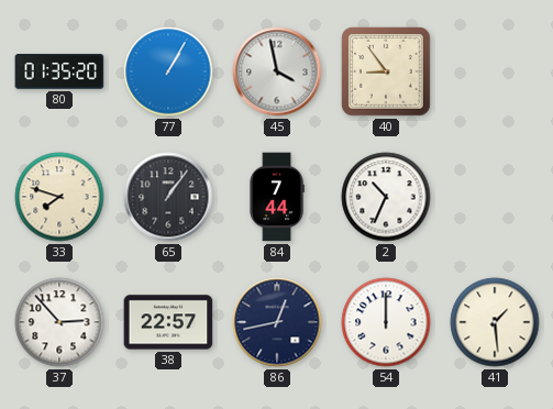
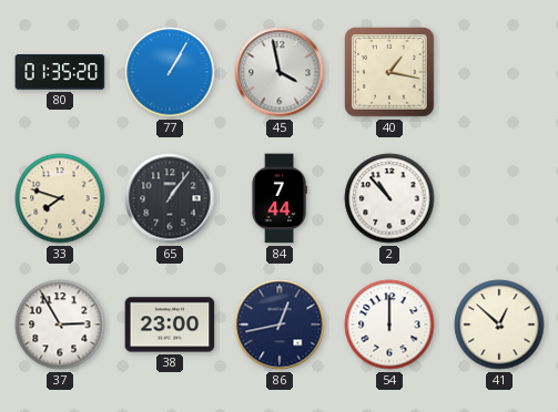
40: 8:54 -> 1:17
2: 10:34 -> 10:53
37: 2:53 -> 2:55
38: 22:57 -> 23:00
41: 1:29 -> 12:52
